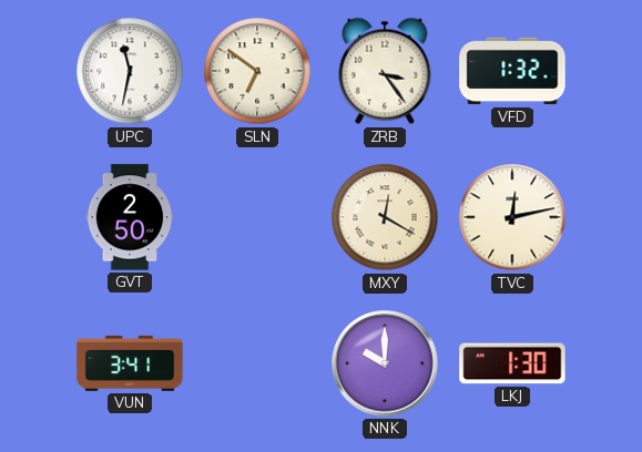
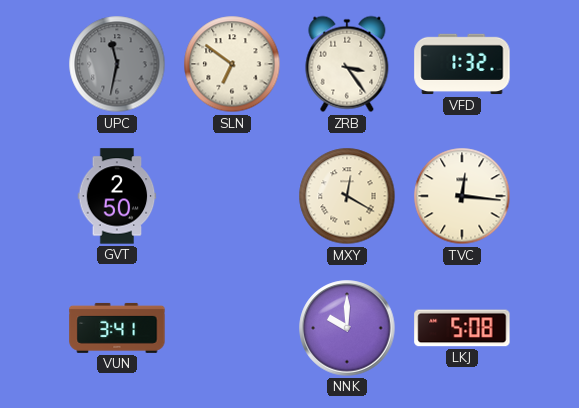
UPC dial: white -> grey
TVC: 12:13 -> 12:16
LKJ: 1:30 -> 5:08
